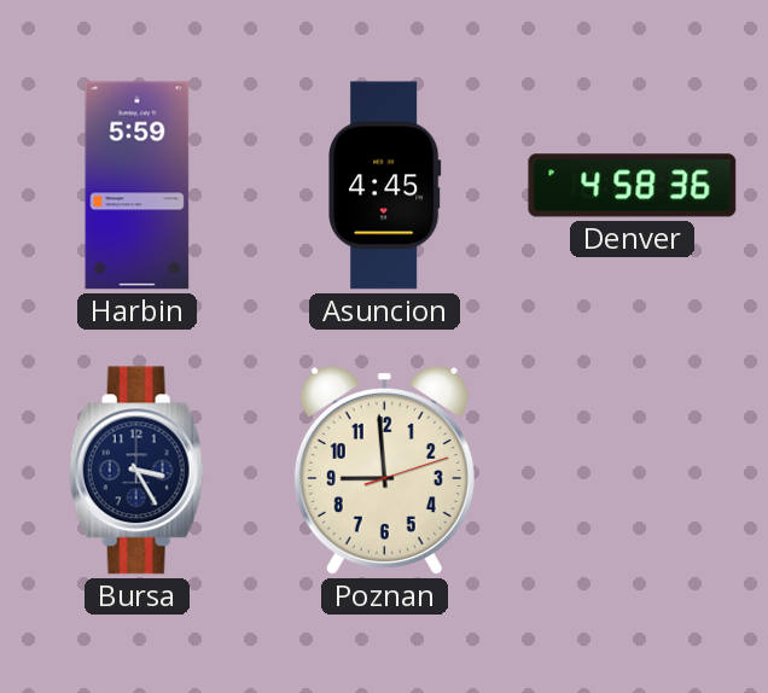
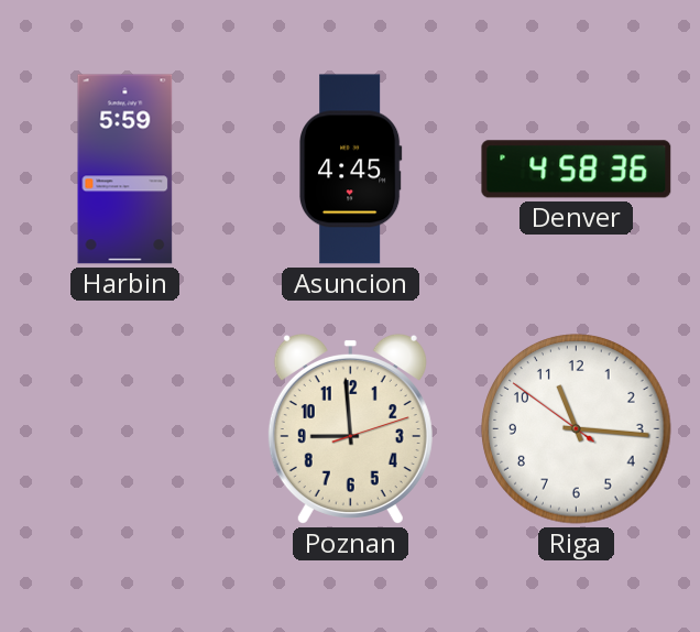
Bursa: 3:25 -> none
Riga: none -> 11:15
